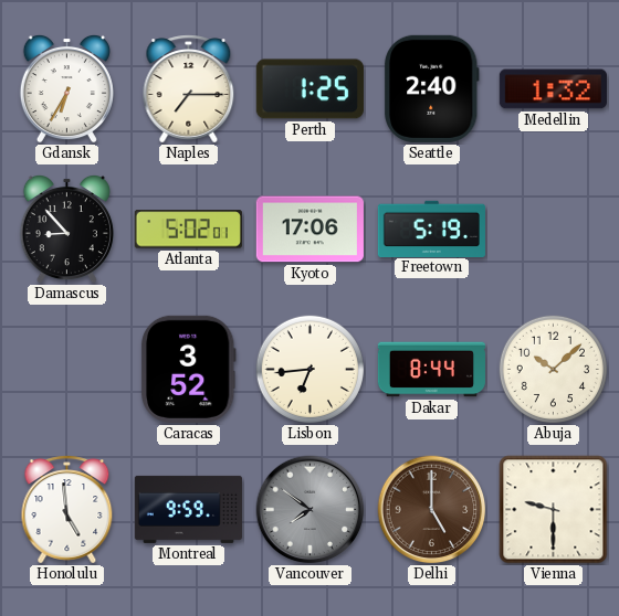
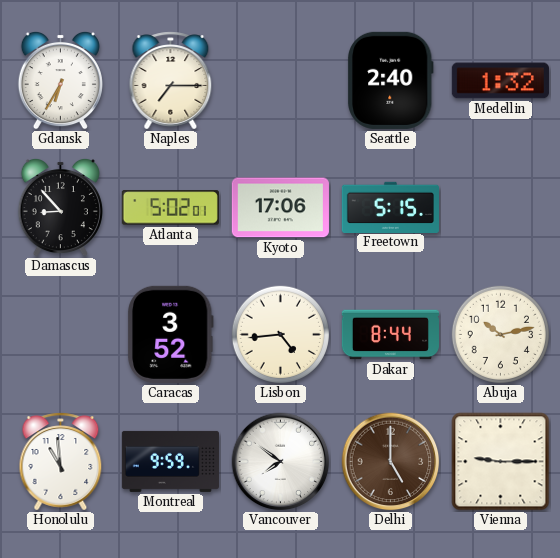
Perth: 1:25 -> none
Freetown: 5:19 -> 5:15
Lisbon: 6:44 -> 4:44
Abuja: 10:08 -> 10:13
Honolulu: 4:59 -> 10:59
Vancouver dial: grey -> white
Vienna: 9:30 -> 9:15
